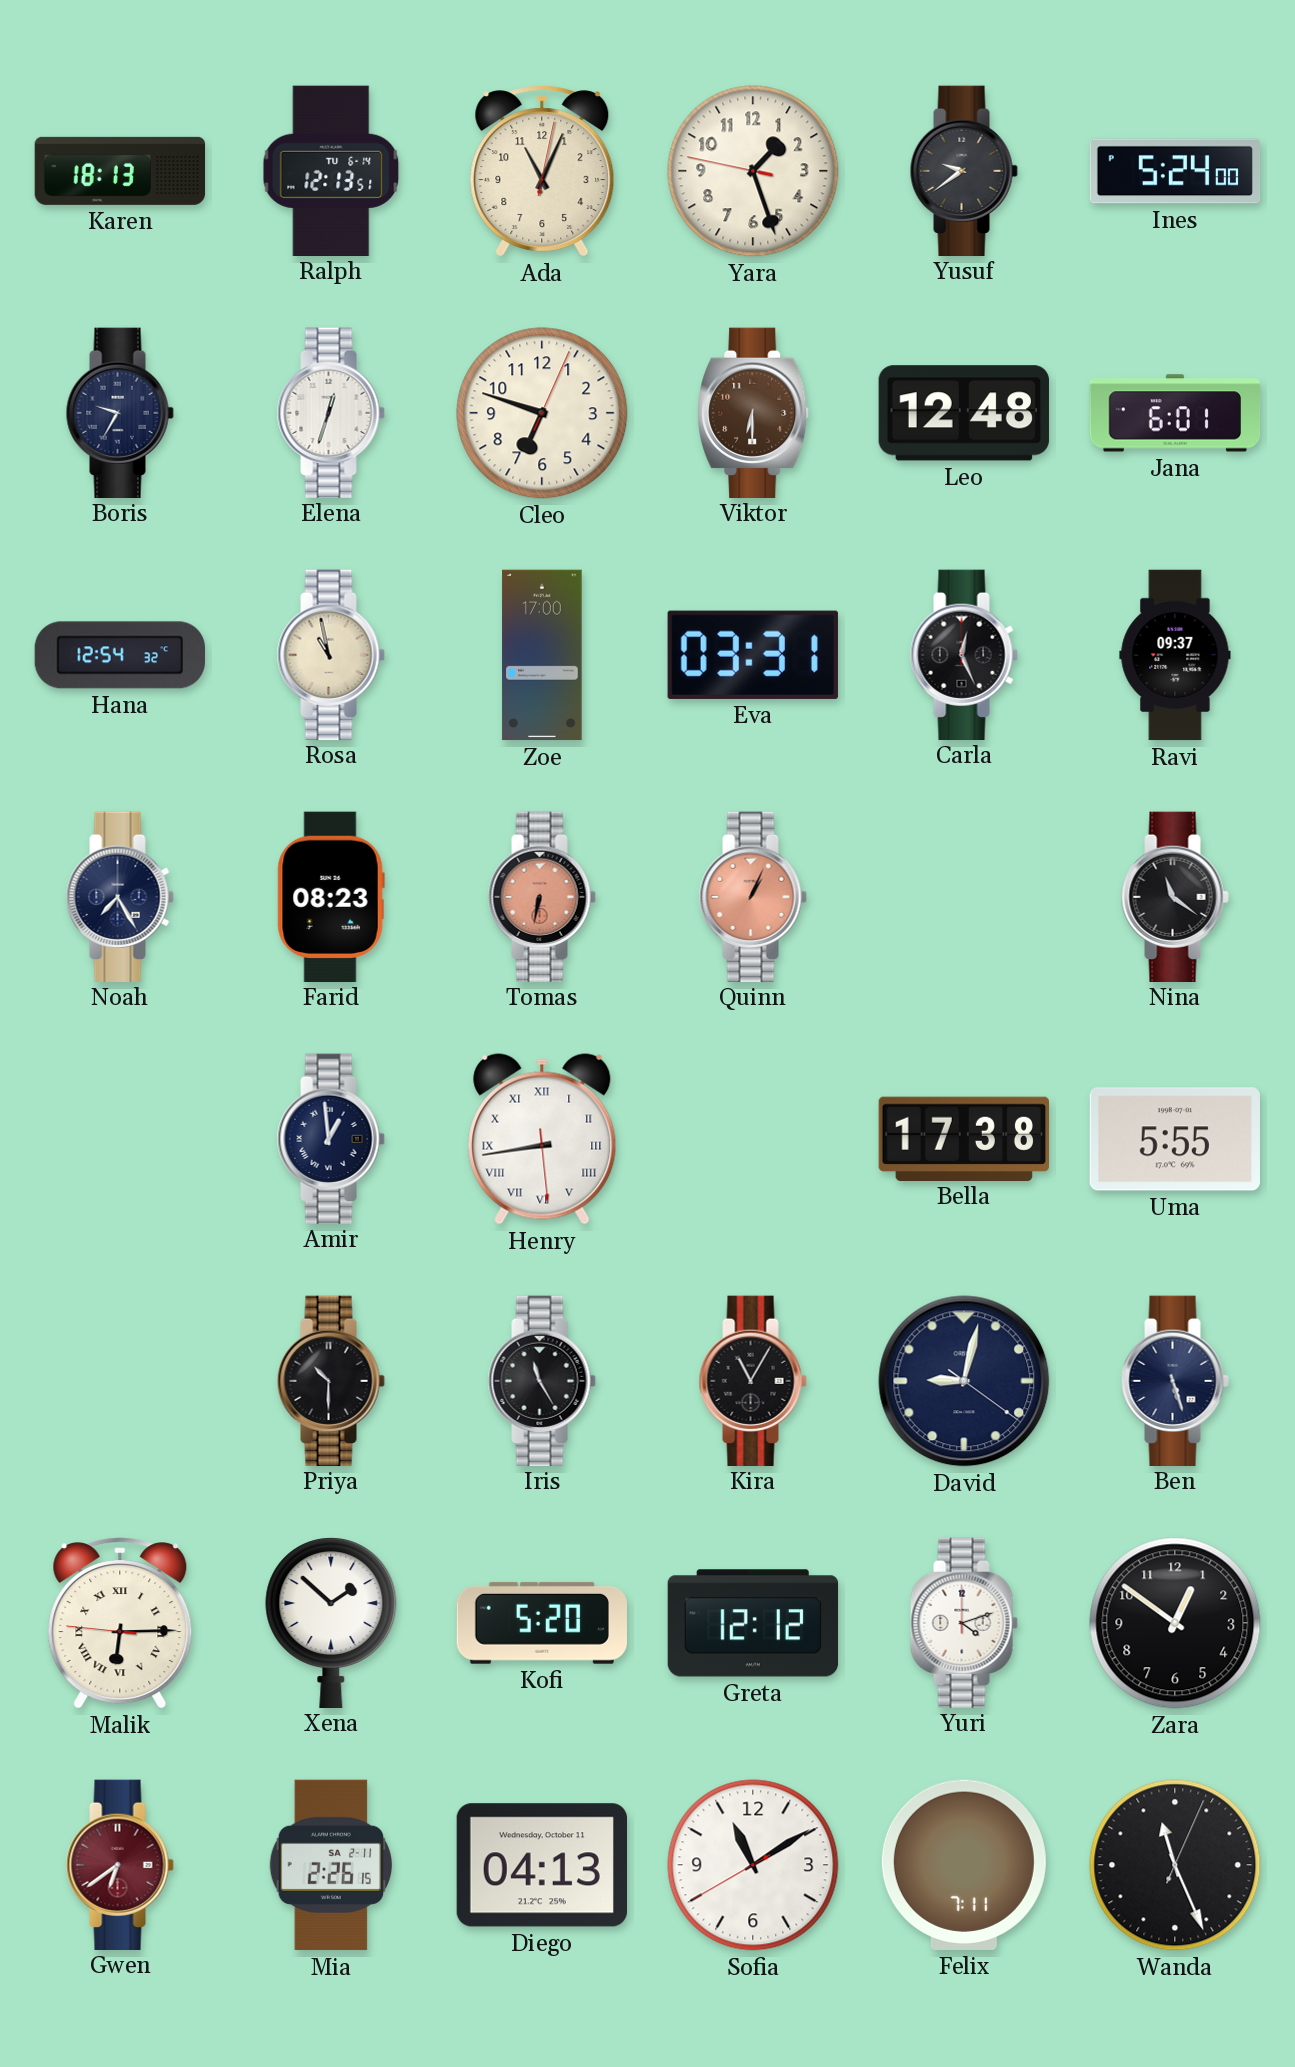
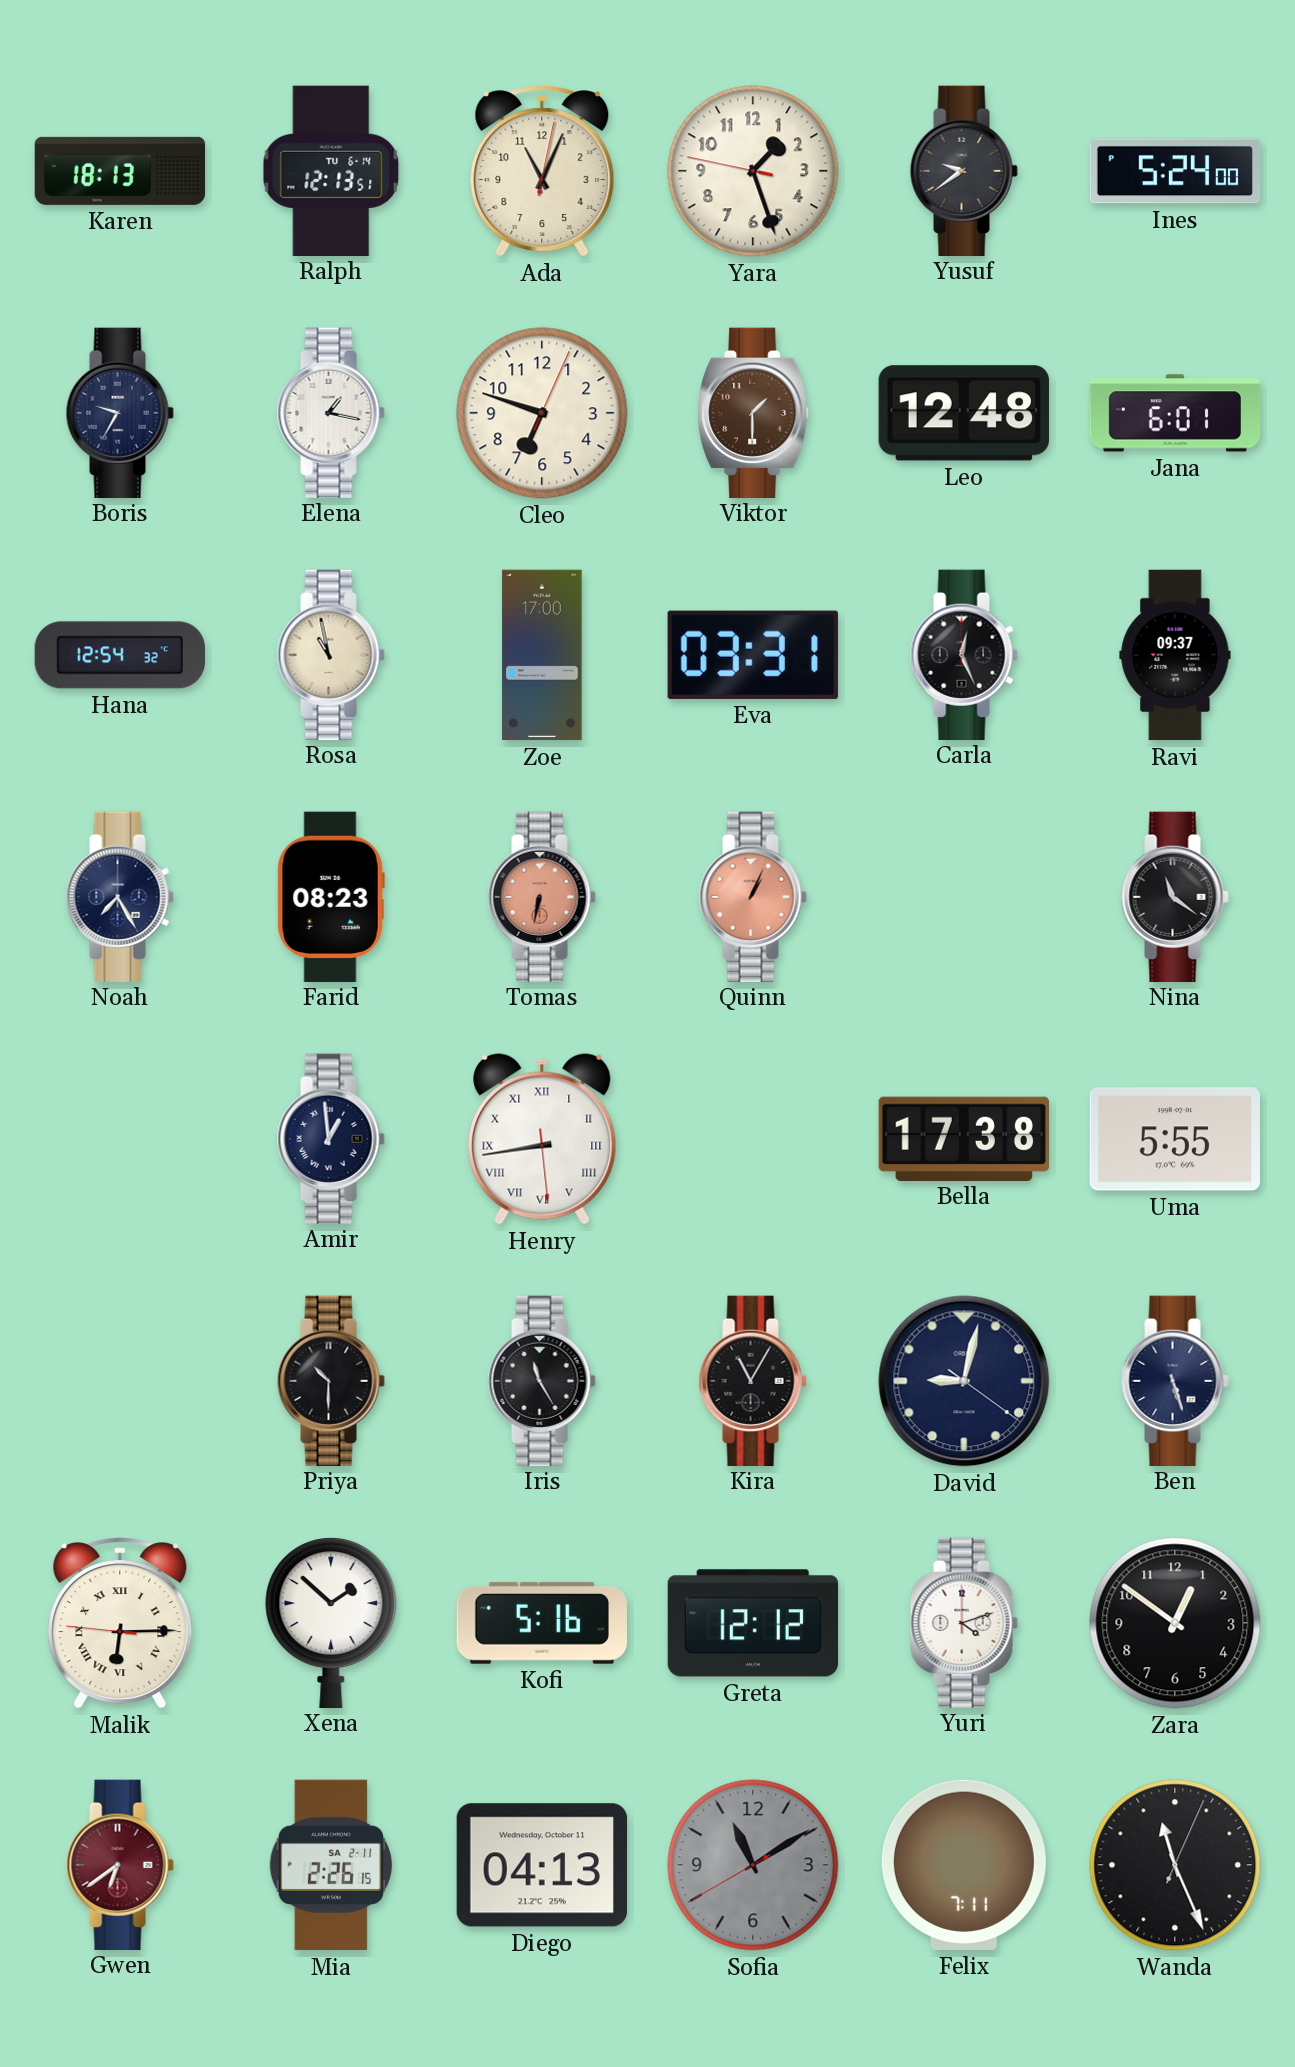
Elena: 12:33 -> 1:17
Viktor: 6:30 -> 1:30
Kofi: 5:20 -> 5:16
Sofia dial: white -> grey
